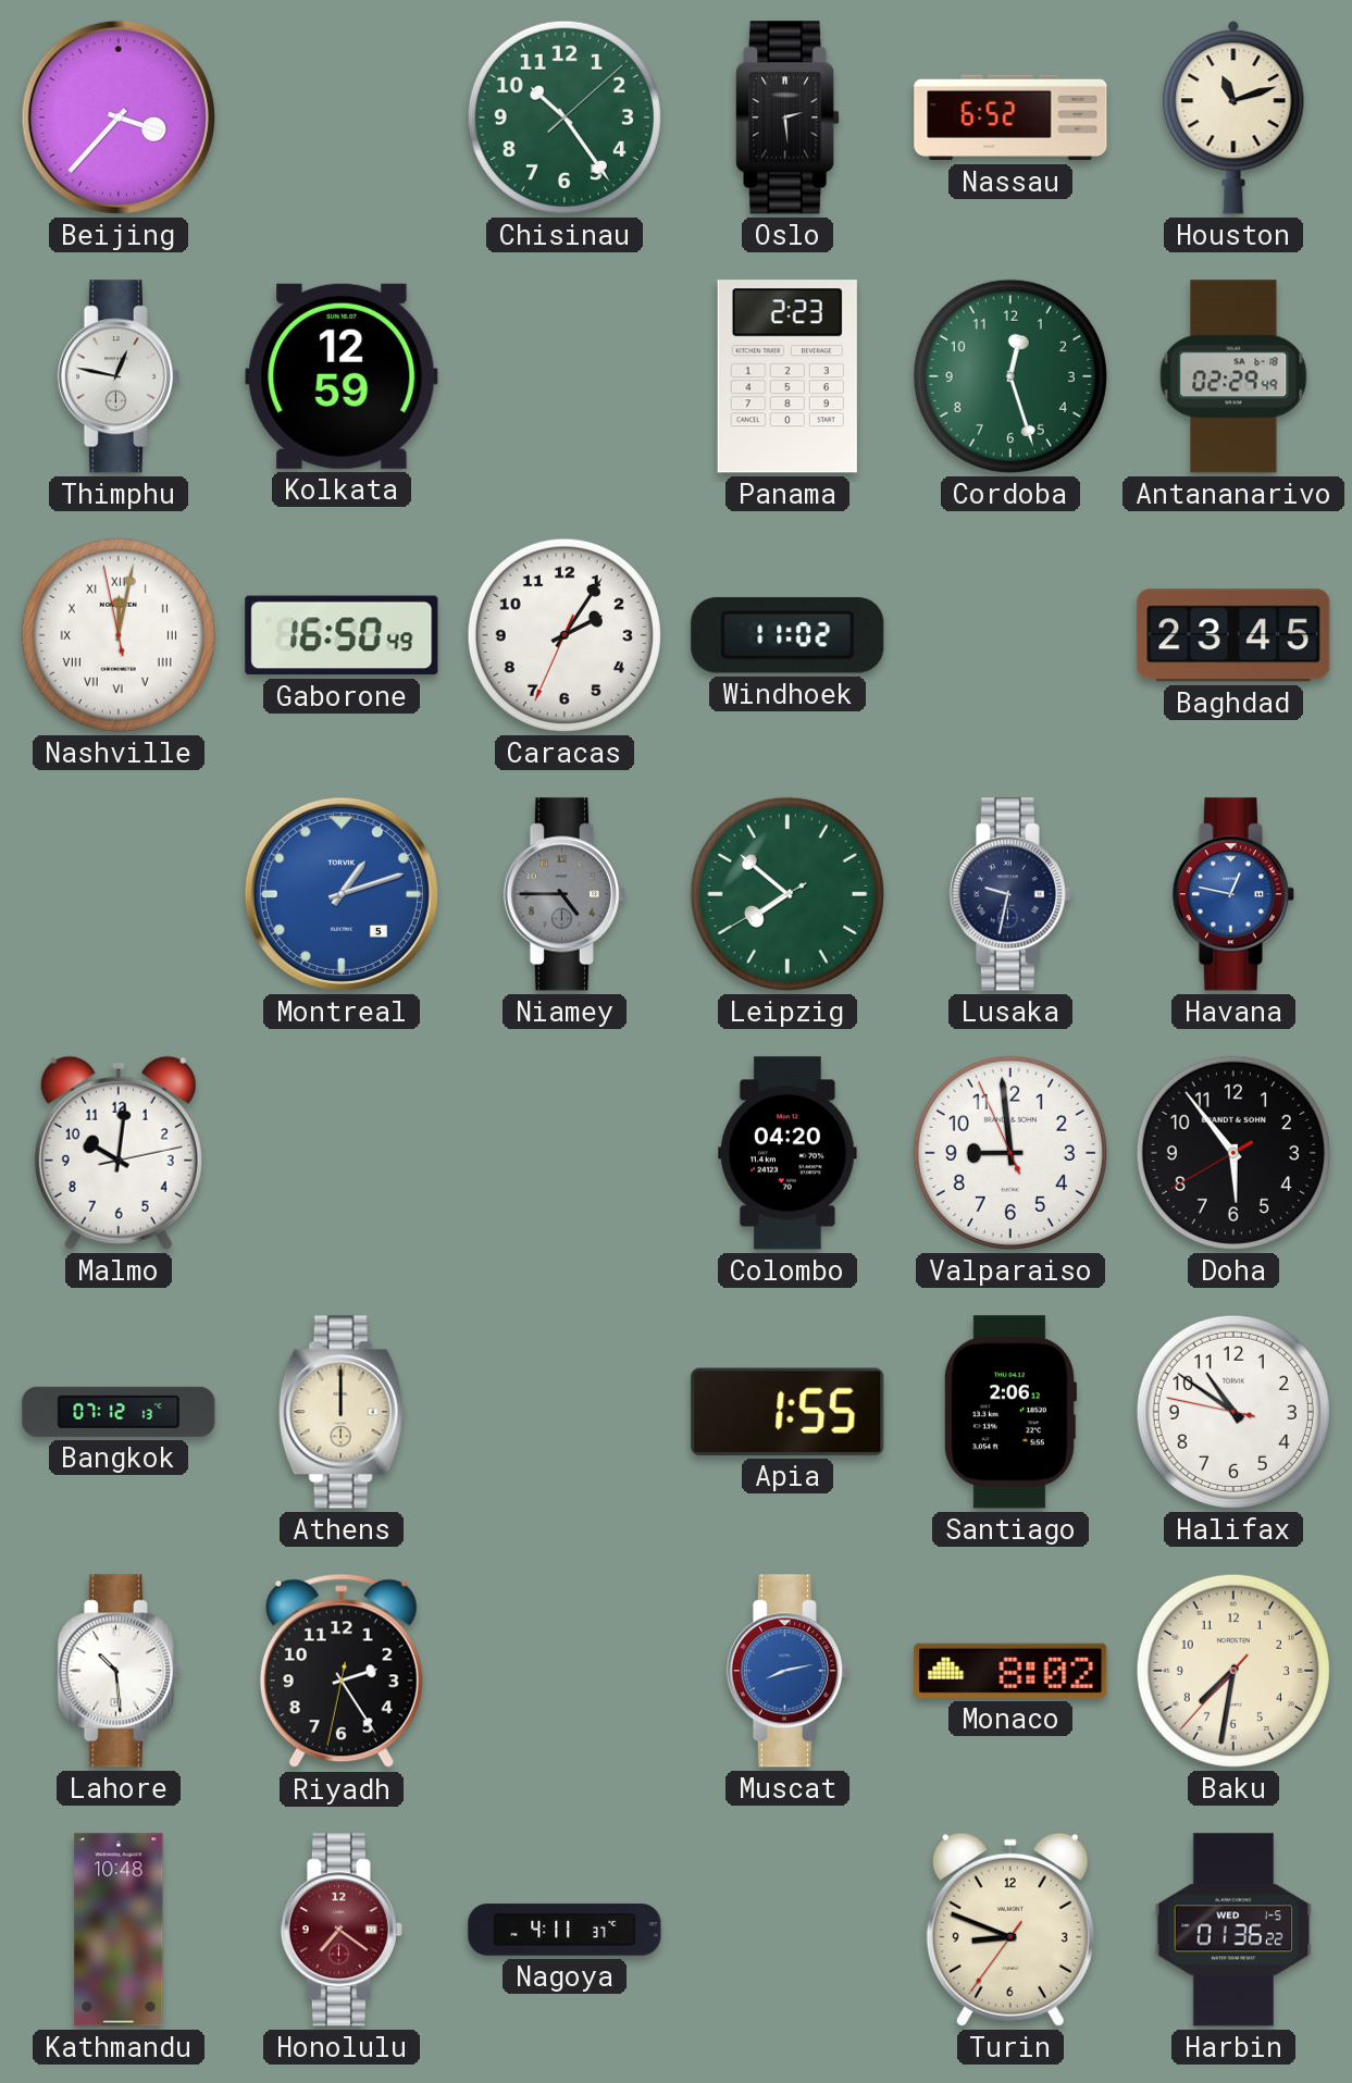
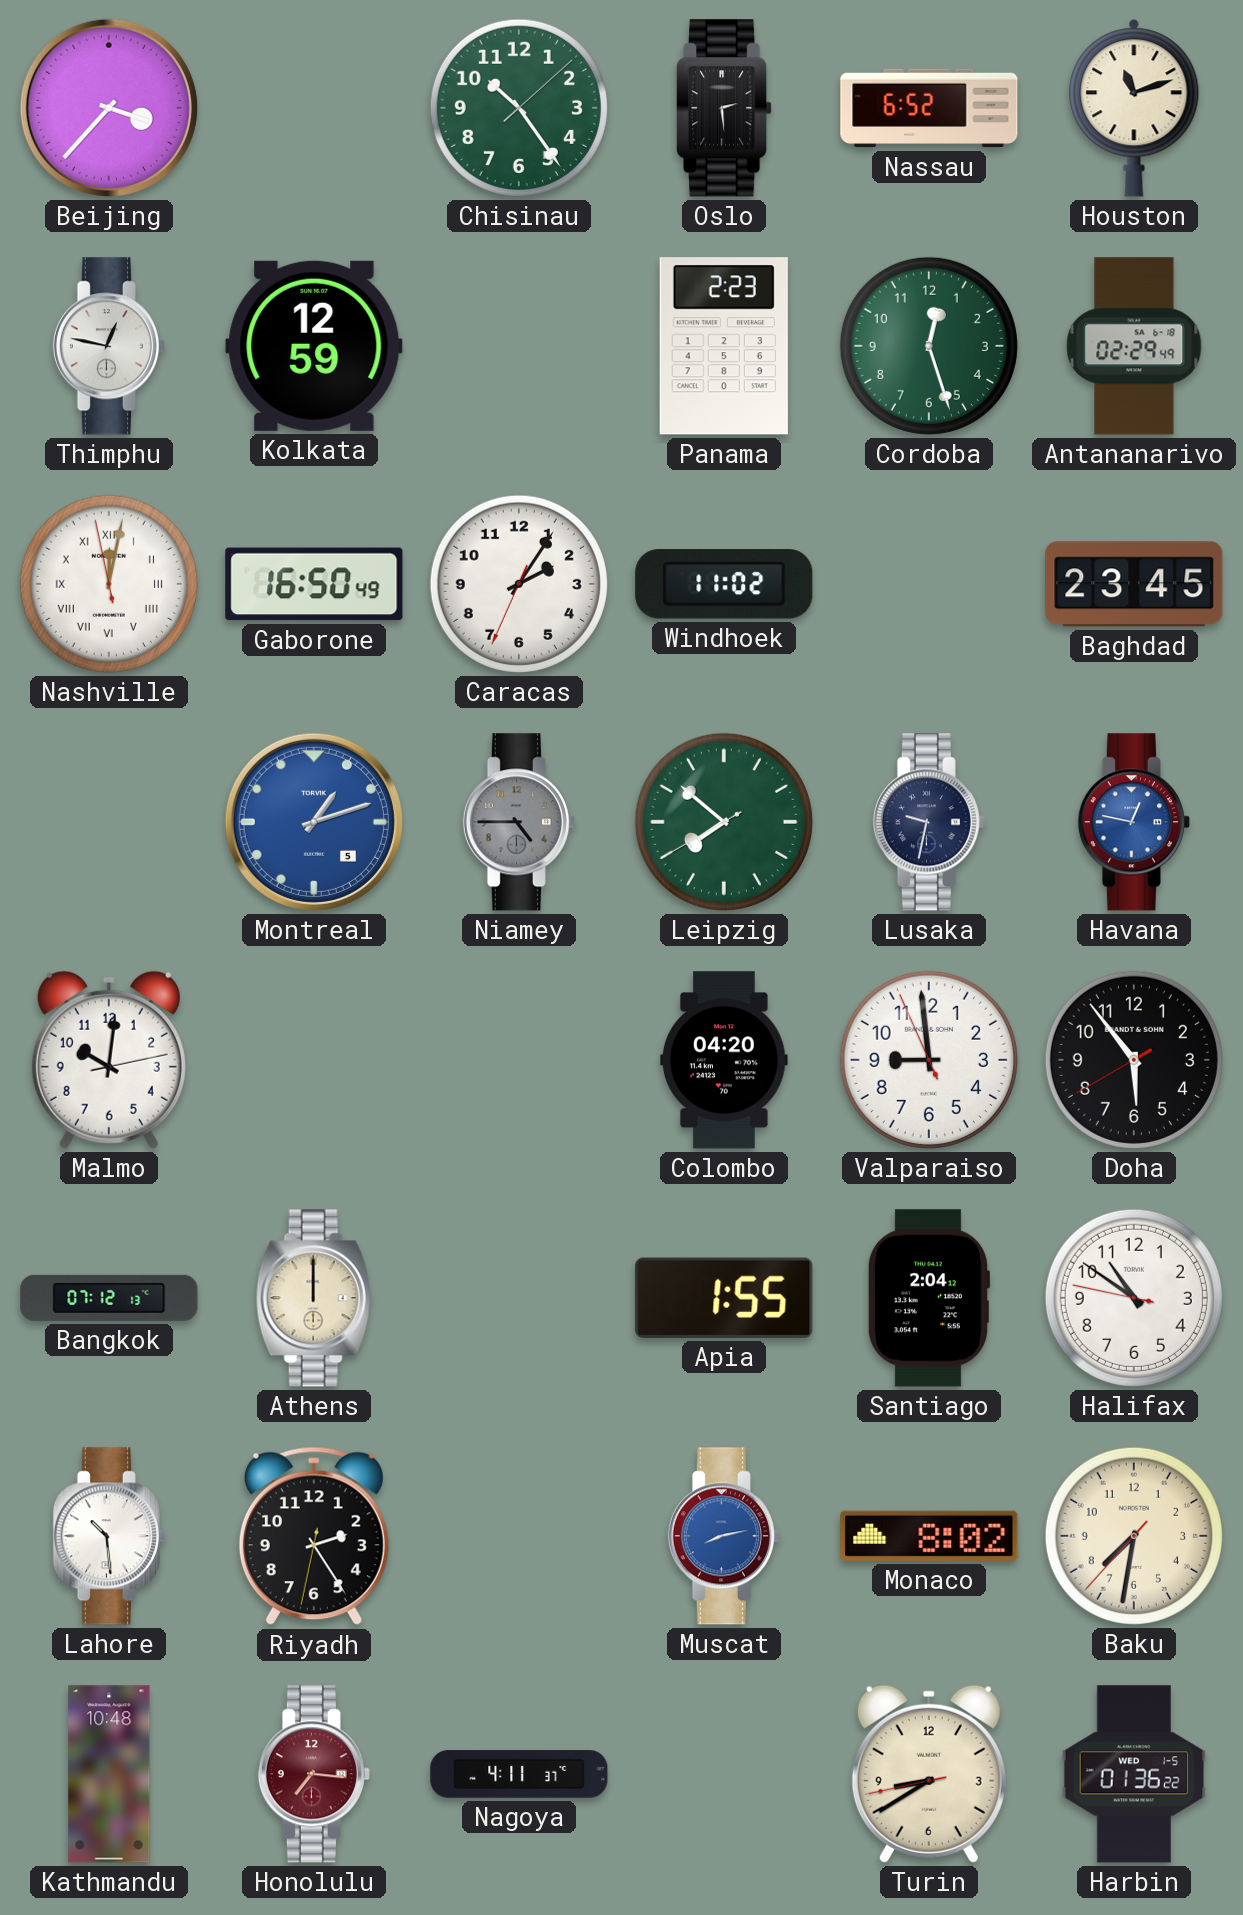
Santiago: 2:06 -> 2:04
Honolulu: 7:21 -> 7:16
Turin: 8:48 -> 8:39
